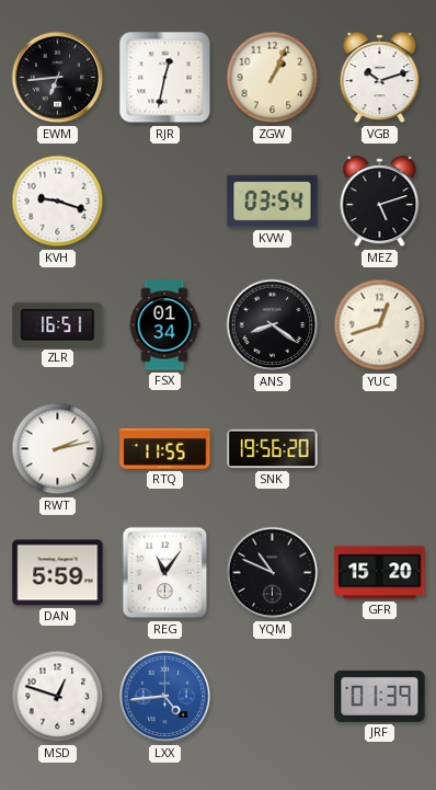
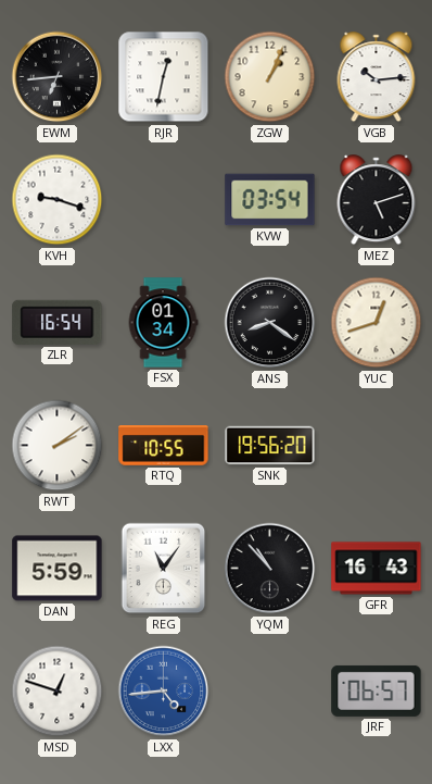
VGB: 10:12 -> 10:14
ZLR: 16:51 -> 16:54
RWT: 2:13 -> 2:09
RTQ: 11:55 -> 10:55
YQM: 10:49 -> 10:53
GFR: 15:20 -> 16:43
JRF: 01:39 -> 06:57
